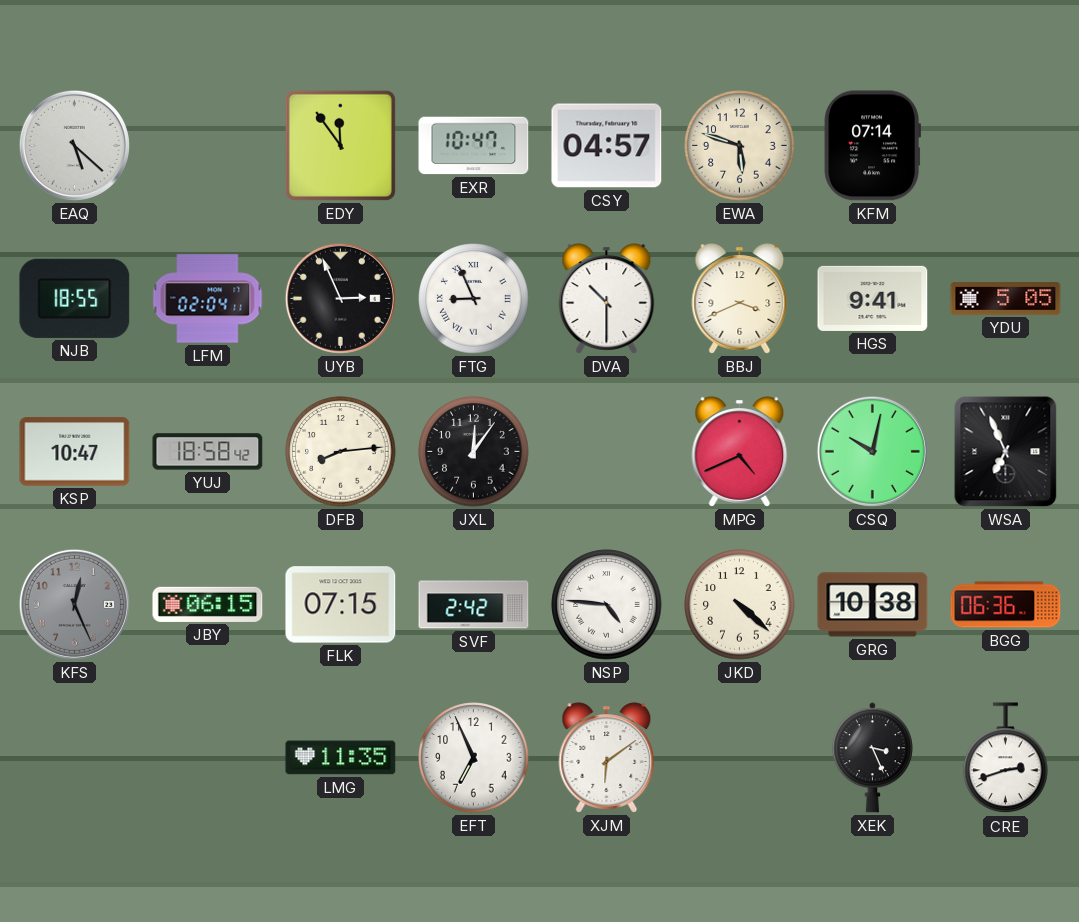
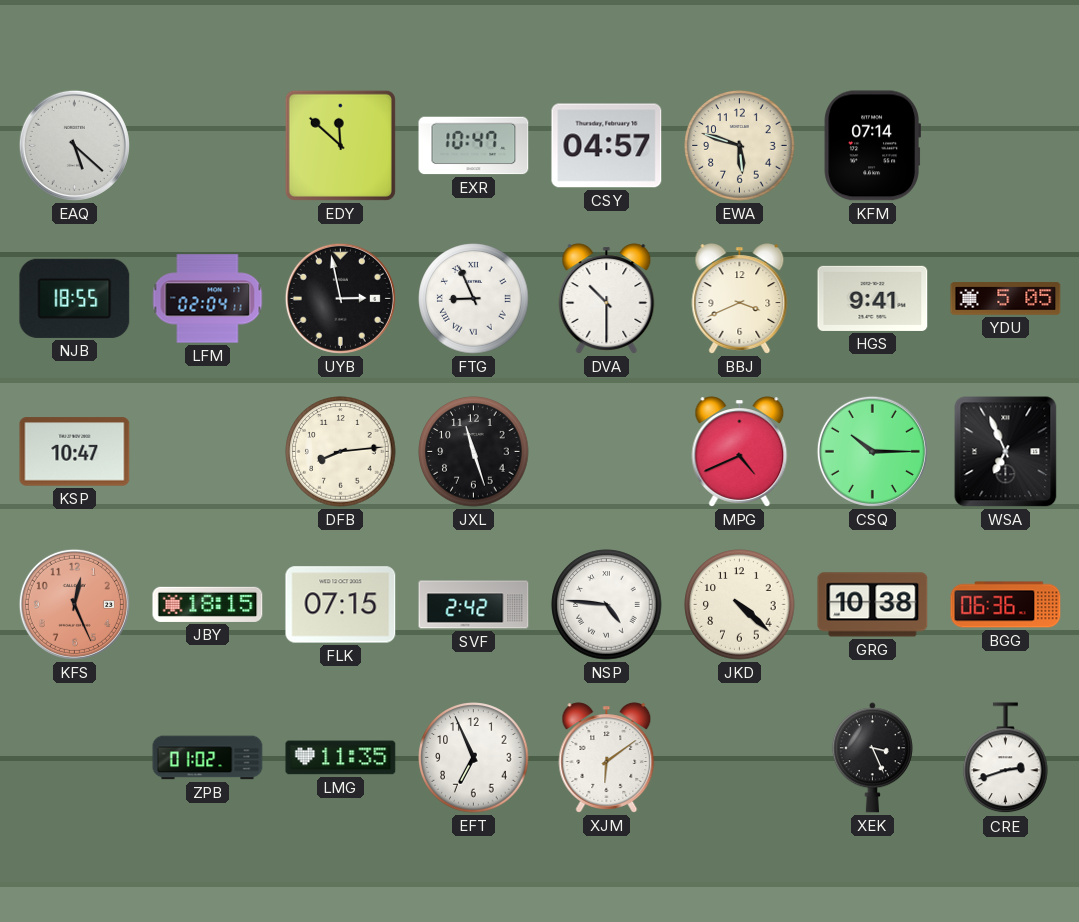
EDY: 11:54 -> 11:52
UYB: 2:56 -> 2:58
YUJ: 18:58 -> none
JXL: 12:06 -> 11:27
CSQ: 10:02 -> 10:15
KFS dial: grey -> salmon
JBY: 06:15 -> 18:15
ZPB: none -> 01:02
